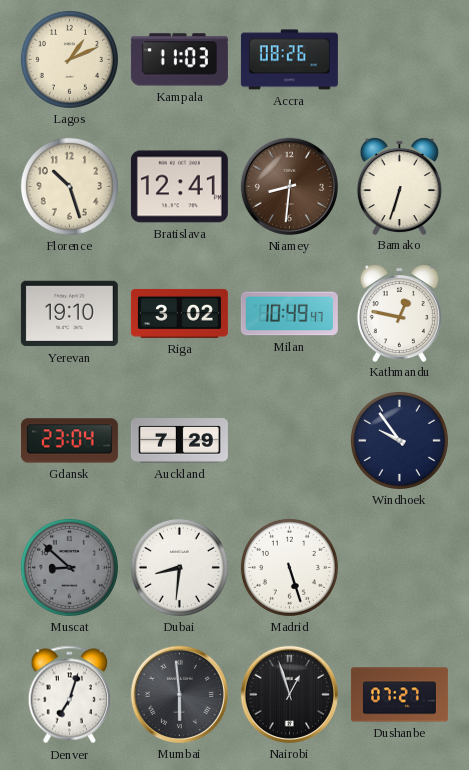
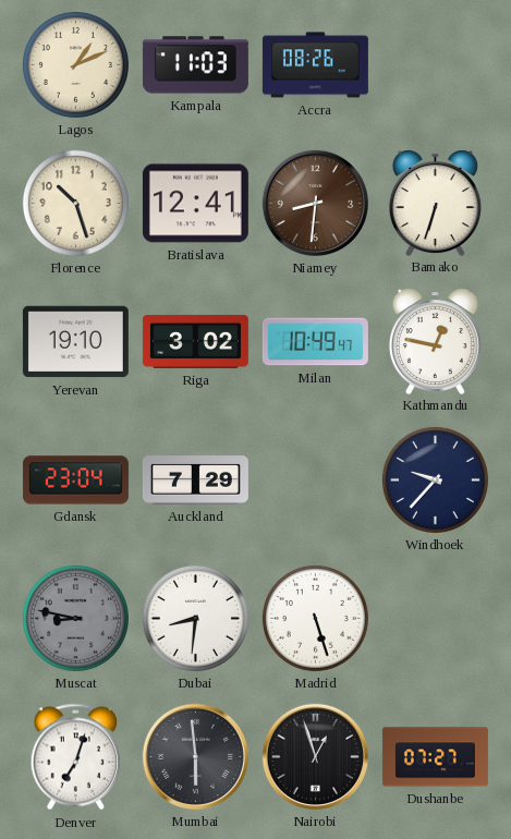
Windhoek: 9:54 -> 9:37
Muscat: 8:52 -> 8:47
